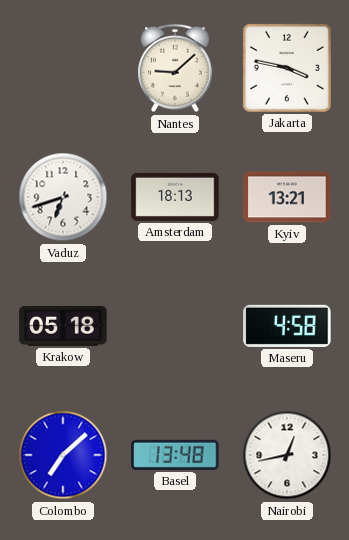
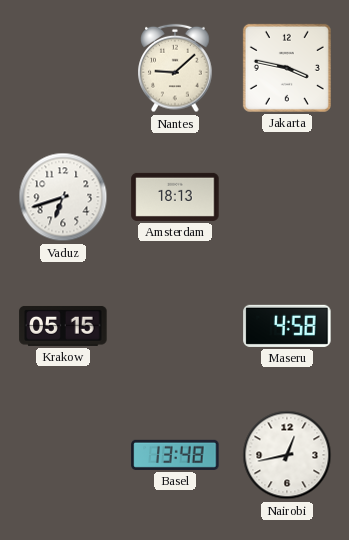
Kyiv: 13:21 -> none
Krakow: 05:18 -> 05:15
Colombo: 7:08 -> none
